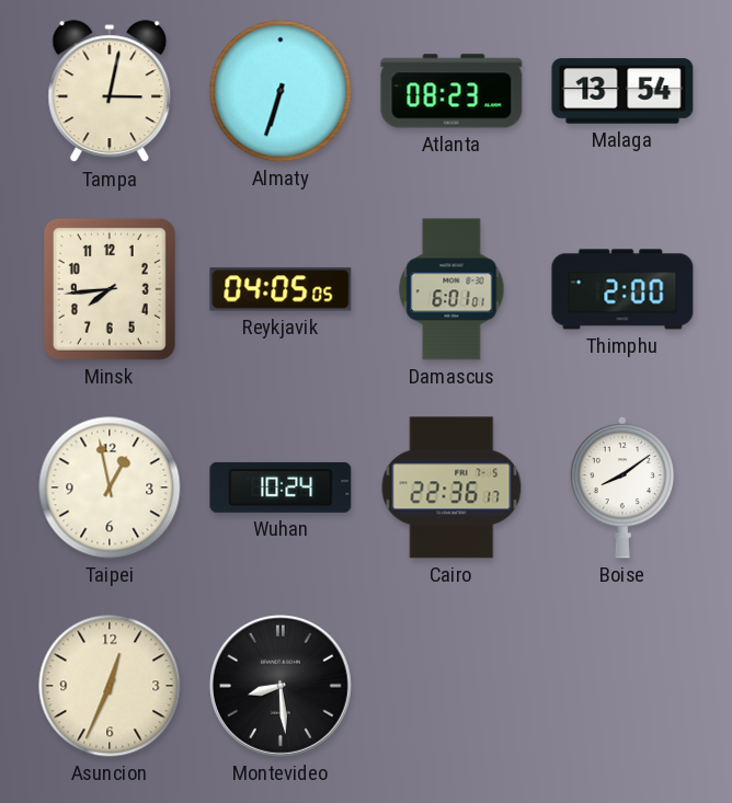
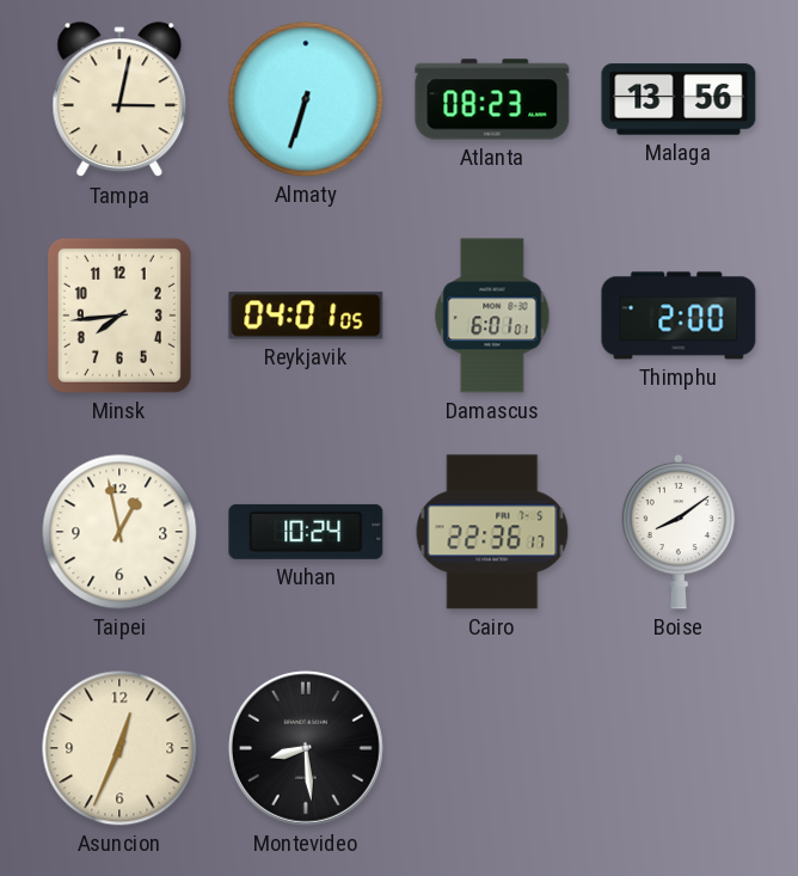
Malaga: 13:54 -> 13:56
Reykjavik: 04:05 -> 04:01
